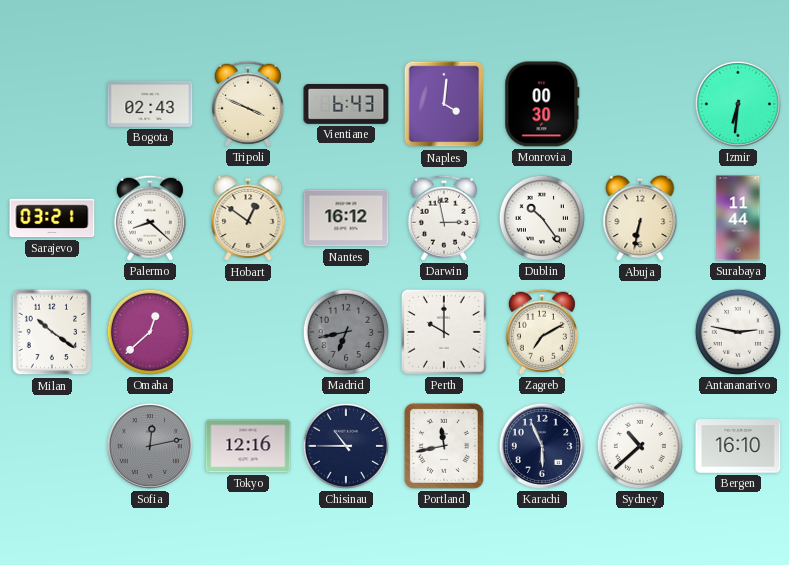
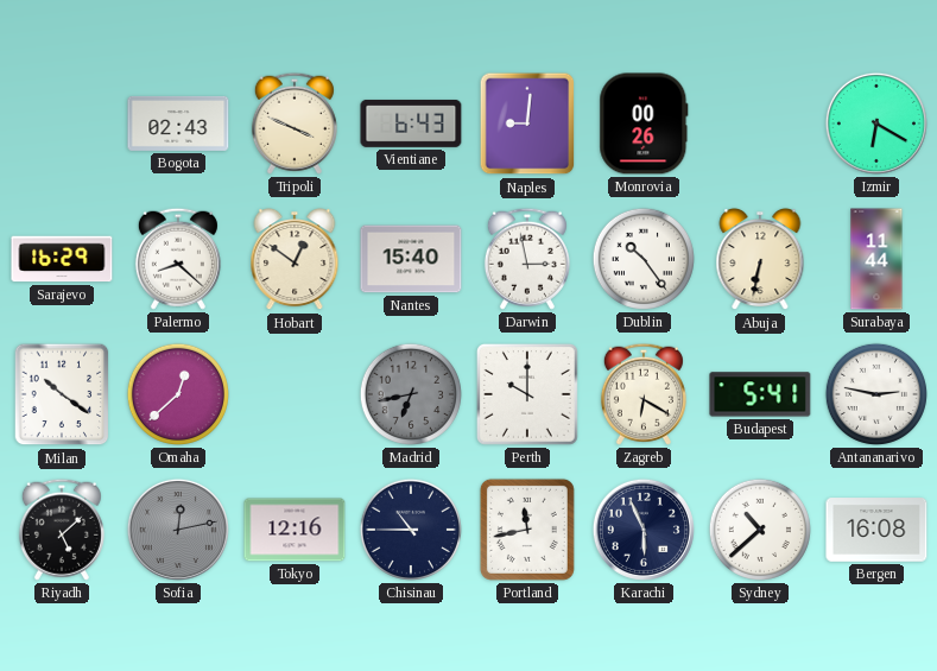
Naples: 4:01 -> 9:01
Monrovia: 00:30 -> 00:26
Izmir: 6:31 -> 6:20
Sarajevo: 03:21 -> 16:29
Nantes: 16:12 -> 15:40
Zagreb: 7:10 -> 6:20
Budapest: none -> 5:41
Riyadh: none -> 5:08
Bergen: 16:10 -> 16:08
